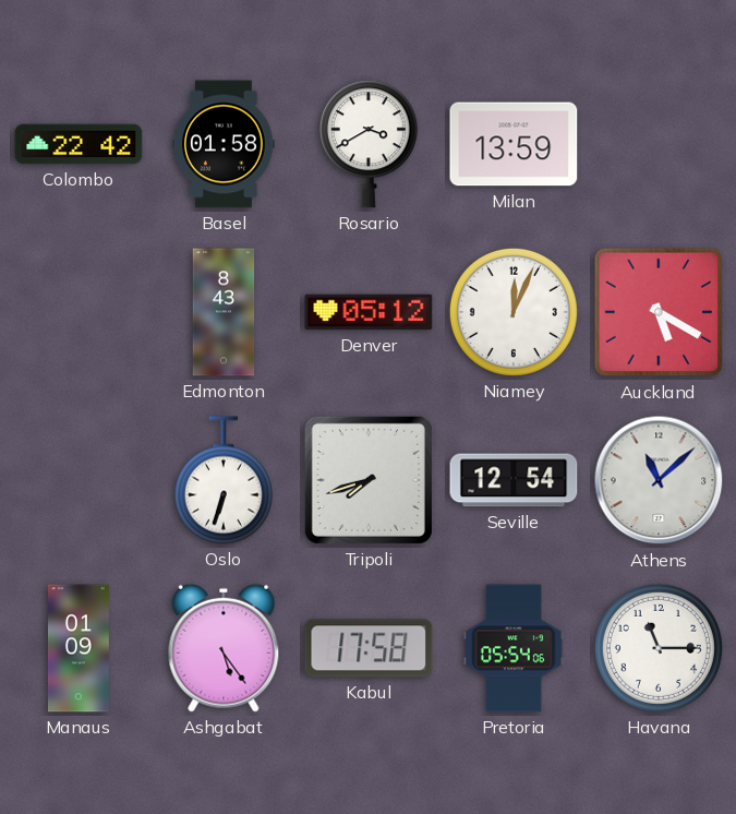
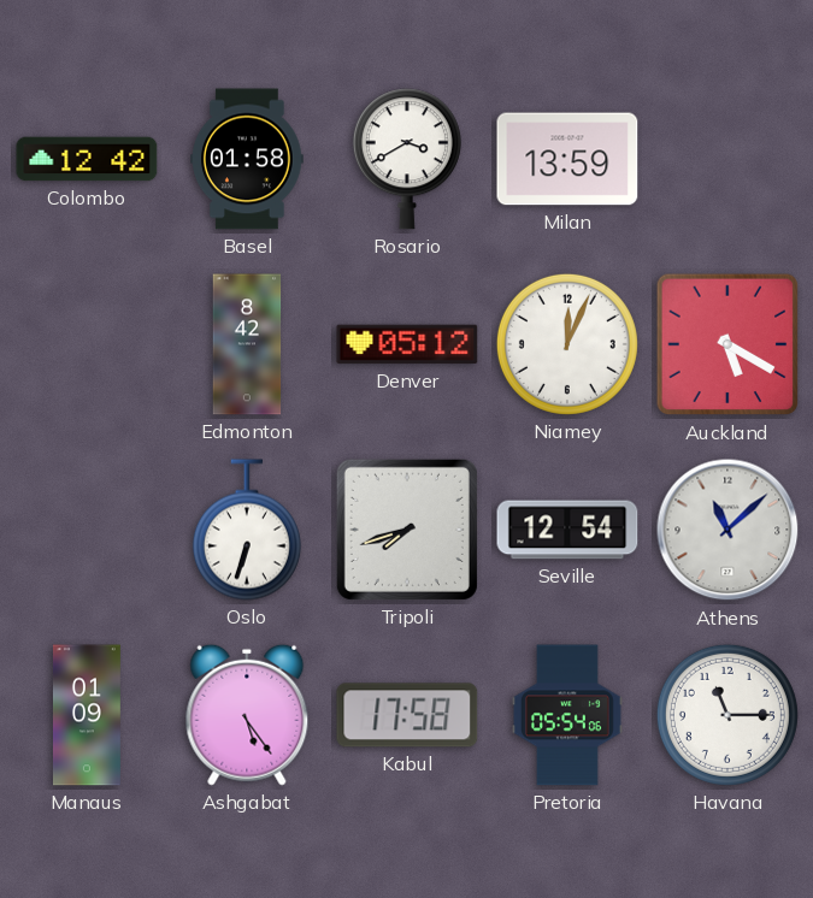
Colombo: 22:42 -> 12:42
Edmonton: 8:43 -> 8:42
